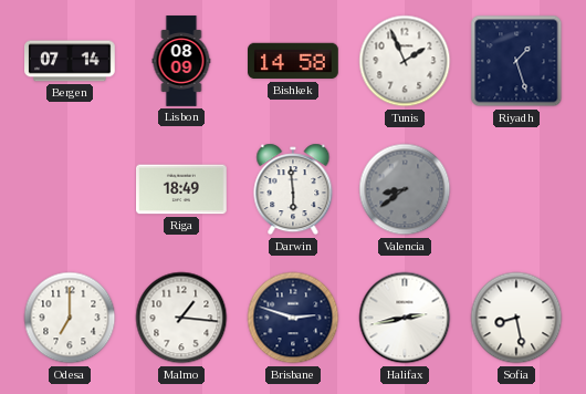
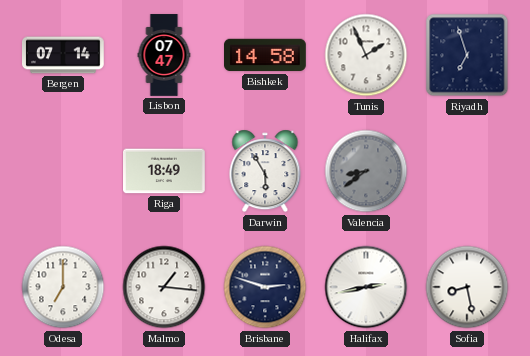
Lisbon: 08:09 -> 07:47
Riyadh: 1:27 -> 6:57
Darwin: 5:59 -> 5:55
